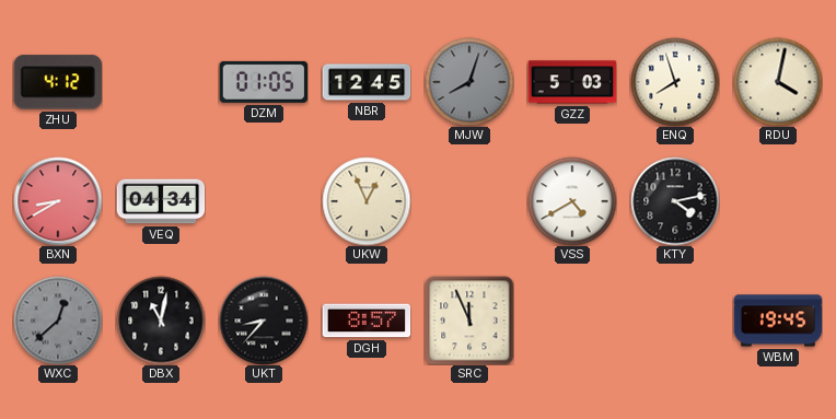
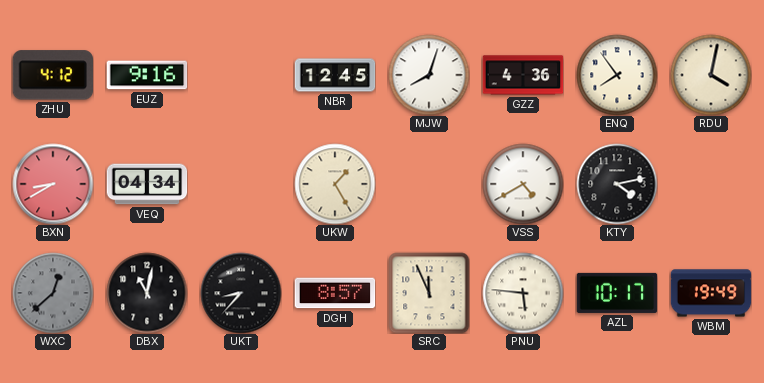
EUZ: none -> 9:16
DZM: 01:05 -> none
MJW dial: grey -> white
GZZ: 5:03 -> 4:36
ENQ: 7:57 -> 7:54
UKW: 12:56 -> 1:25
PNU: none -> 5:46
AZL: none -> 10:17
WBM: 19:45 -> 19:49
